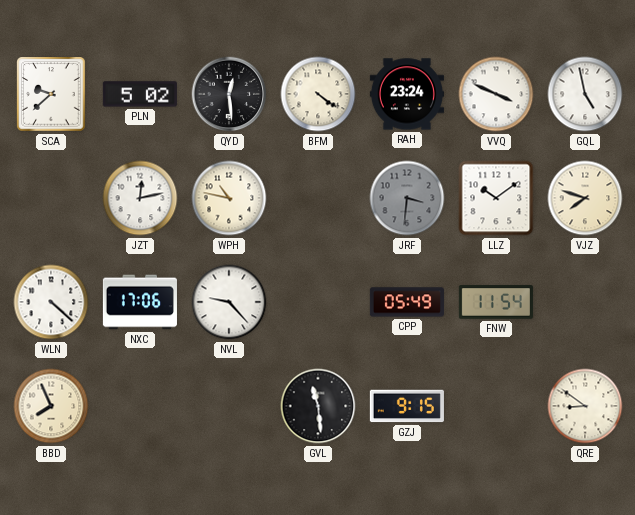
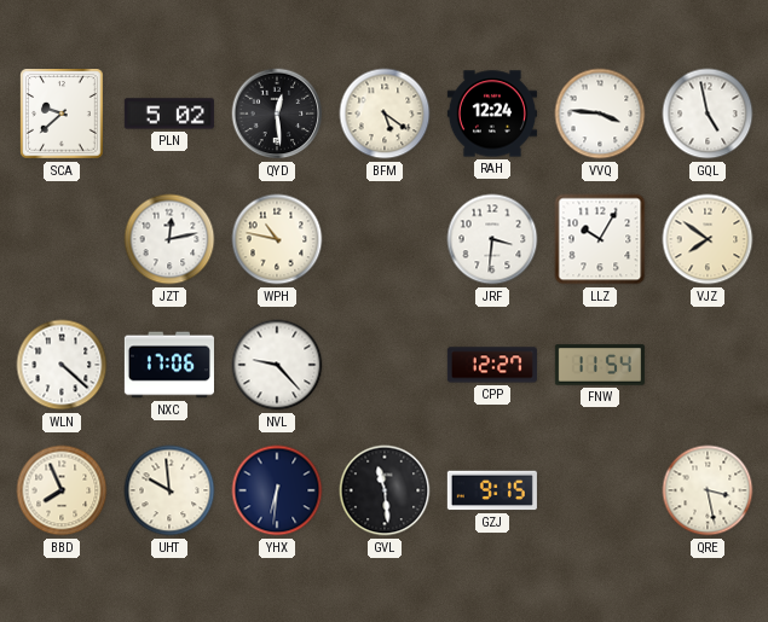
BFM: 4:21 -> 5:21
RAH: 23:24 -> 12:24
VVQ: 3:49 -> 3:46
JRF dial: grey -> white
LLZ: 10:09 -> 10:05
VJZ: 7:48 -> 7:51
CPP: 05:49 -> 12:27
UHT: none -> 9:59
YHX: none -> 6:31
QRE: 8:51 -> 3:28
